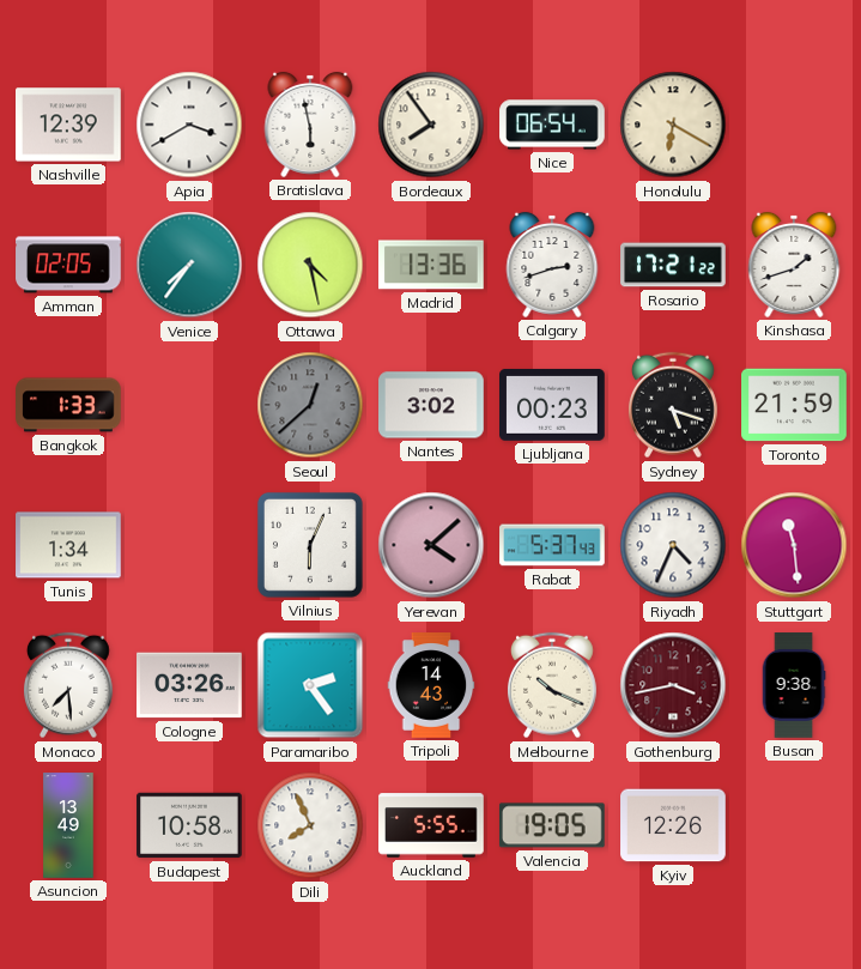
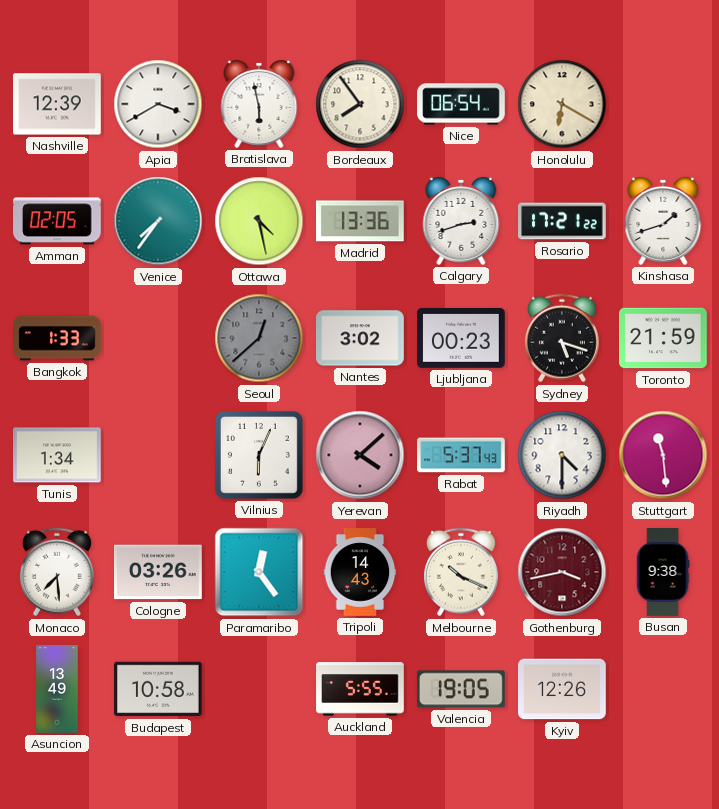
Riyadh: 4:34 -> 4:30
Paramaribo: 2:24 -> 12:24
Dili: 7:56 -> none
